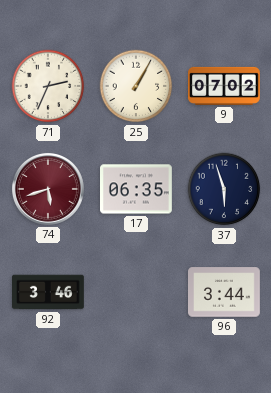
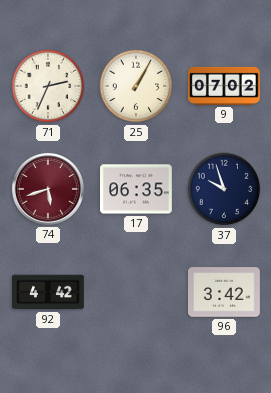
37: 5:57 -> 9:57
92: 3:46 -> 4:42
96: 3:44 -> 3:42
